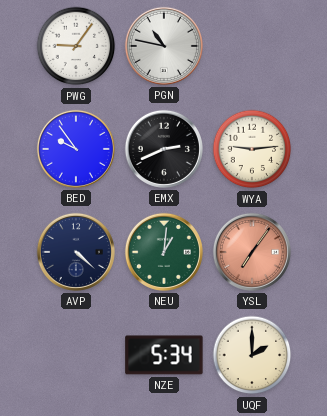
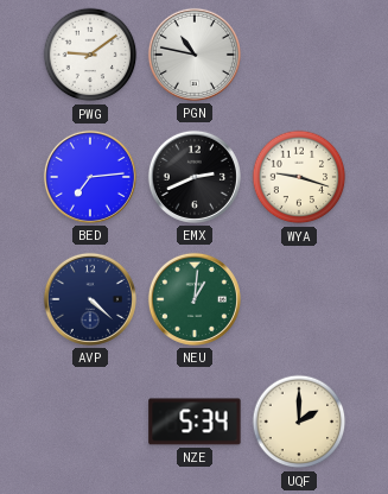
PWG: 9:06 -> 9:09
BED: 9:54 -> 7:14
WYA: 9:14 -> 9:18
YSL: 7:06 -> none
